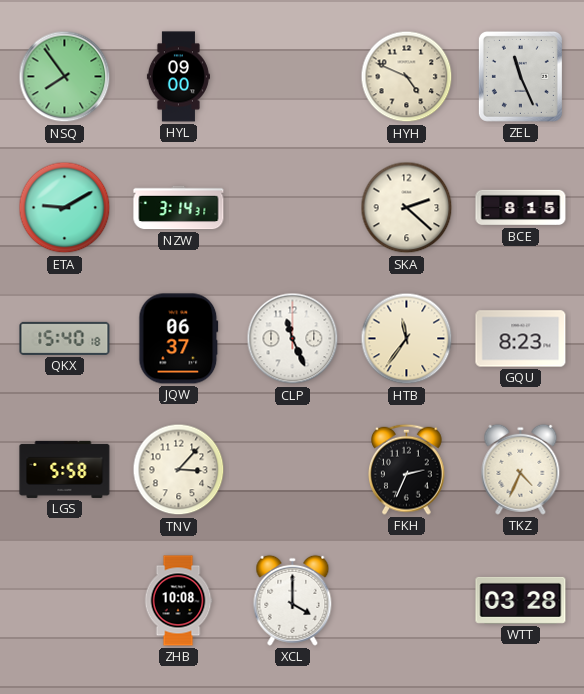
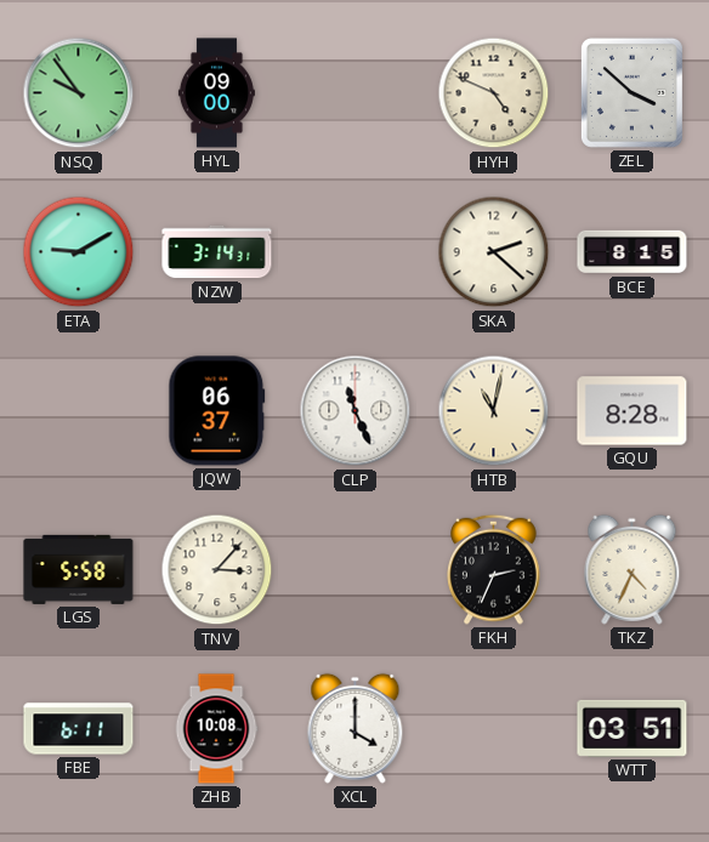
NSQ: 7:54 -> 9:54
ZEL: 11:26 -> 3:52
QKX: 15:40 -> none
HTB: 11:36 -> 11:02
GQU: 8:23 -> 8:28
FBE: none -> 6:11
WTT: 03:28 -> 03:51
